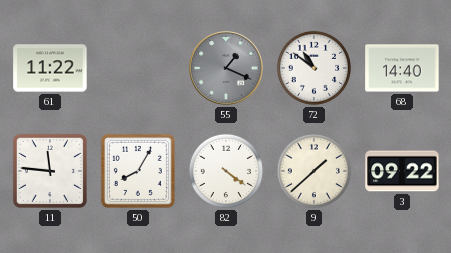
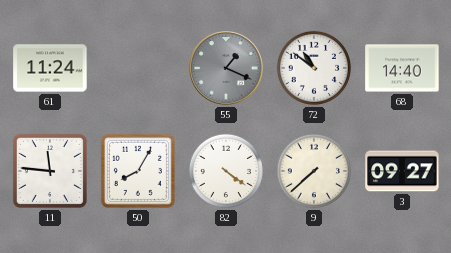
61: 11:22 -> 11:24
9: 1:38 -> 7:38
3: 09:22 -> 09:27
